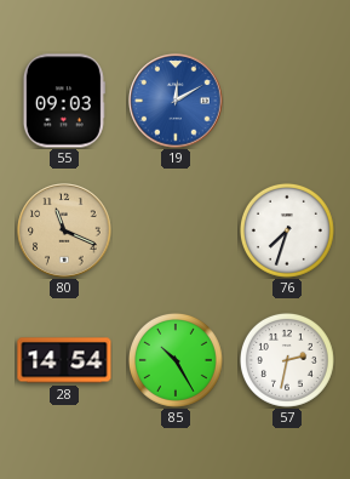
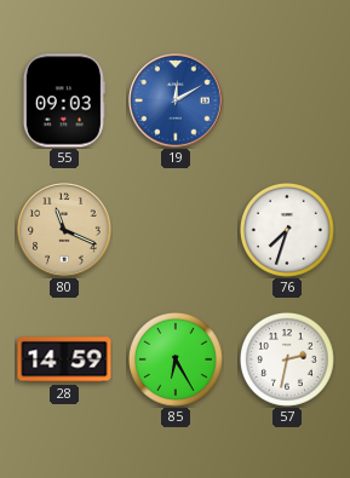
28: 14:54 -> 14:59
85: 10:25 -> 6:25
